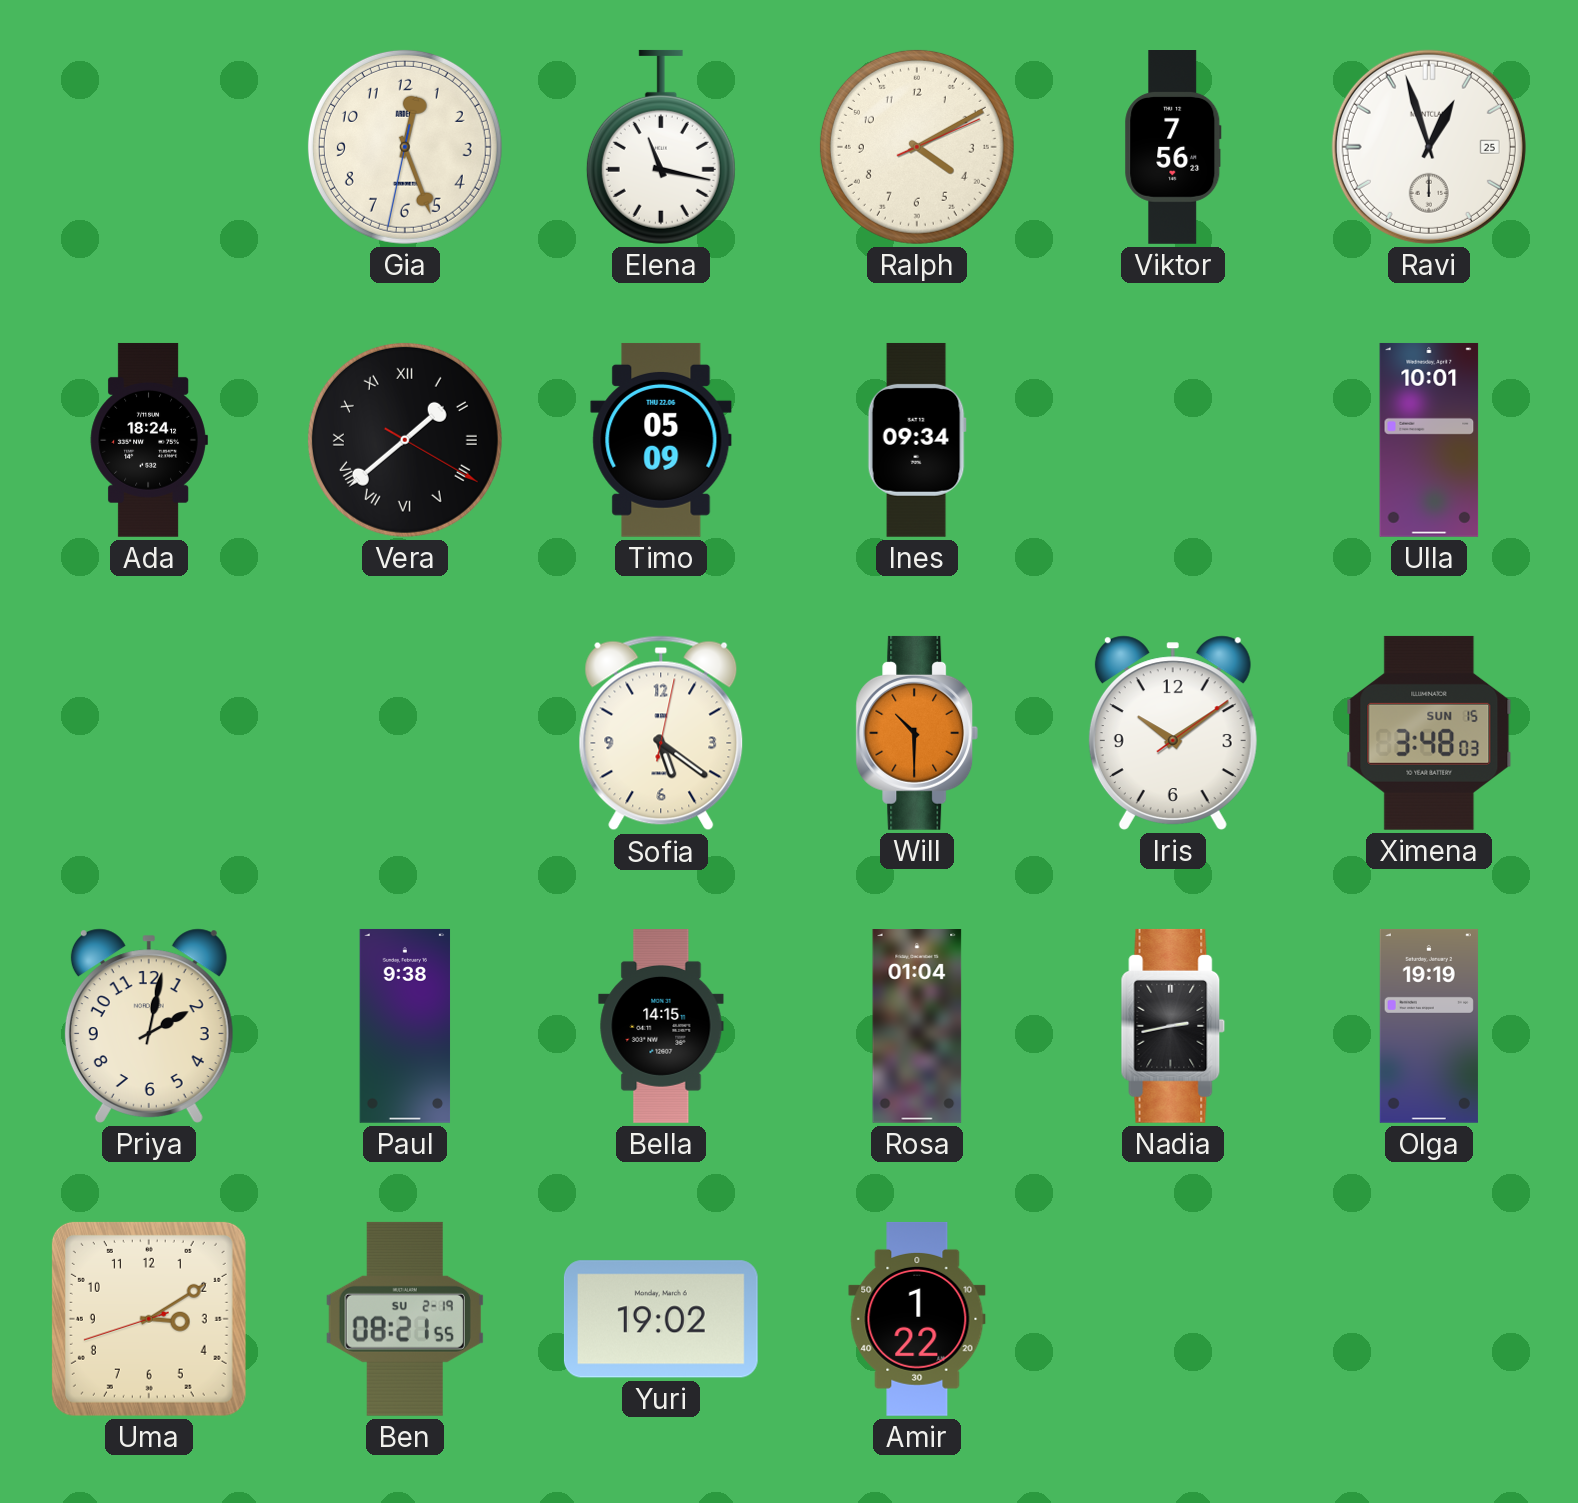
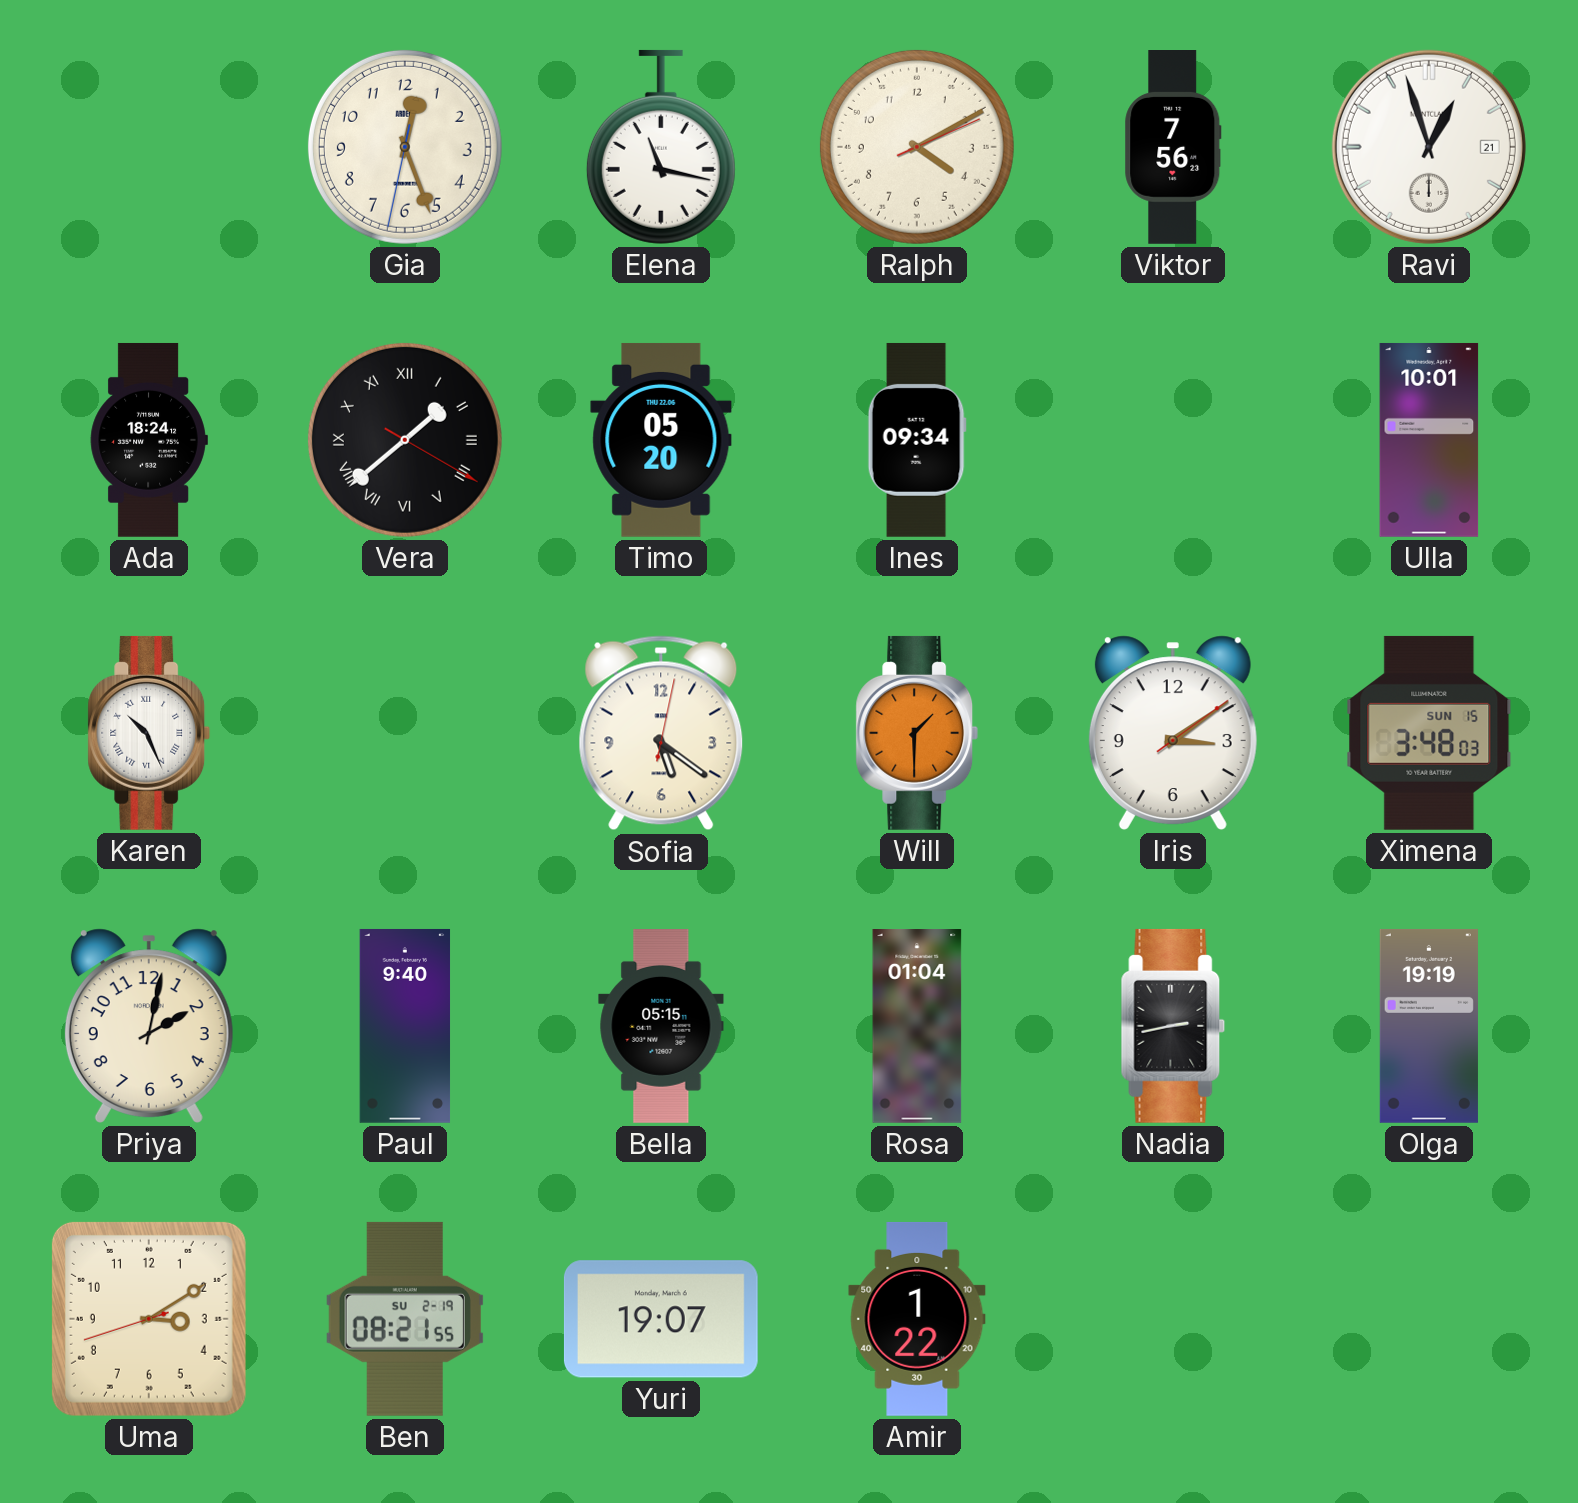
Ravi date: 25 -> 21
Timo: 05:09 -> 05:20
Karen: none -> 10:26
Will: 10:30 -> 1:30
Iris: 10:09 -> 3:09
Paul: 9:38 -> 9:40
Bella: 14:15 -> 05:15
Yuri: 19:02 -> 19:07
